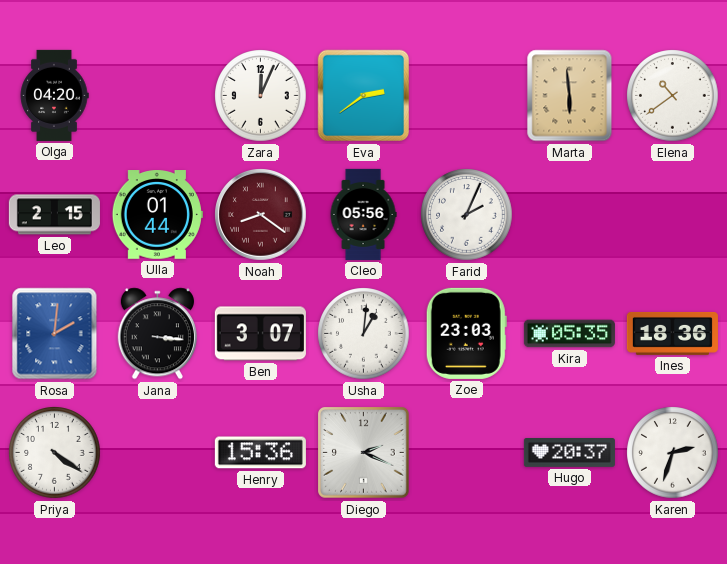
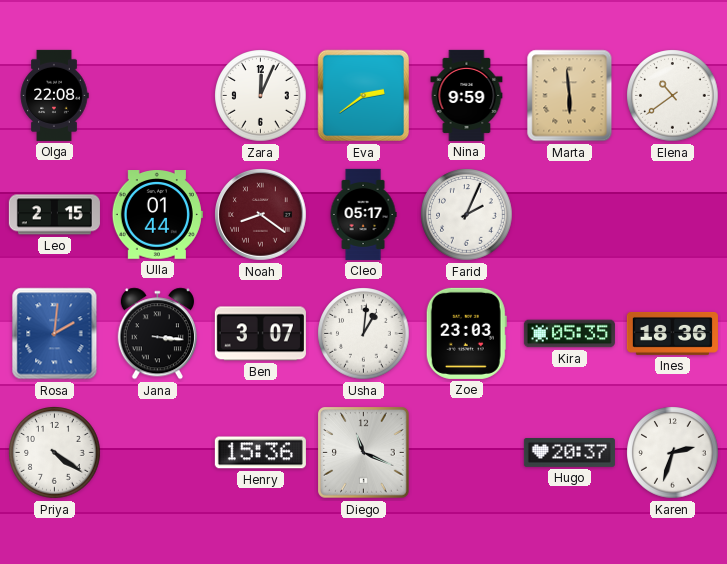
Olga: 04:20 -> 22:08
Nina: none -> 9:59
Cleo: 05:56 -> 05:17
Diego: 2:19 -> 11:19
